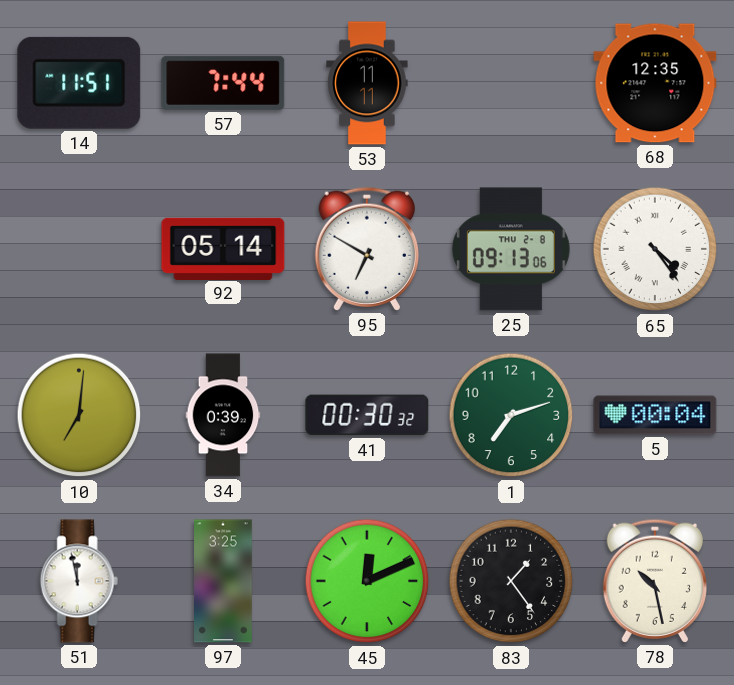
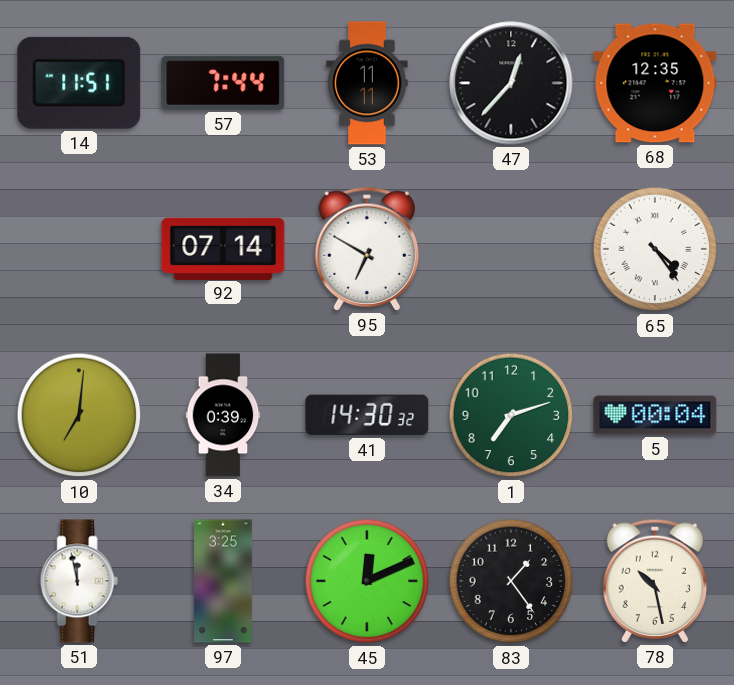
47: none -> 12:37
92: 05:14 -> 07:14
25: 09:13 -> none
41: 00:30 -> 14:30
